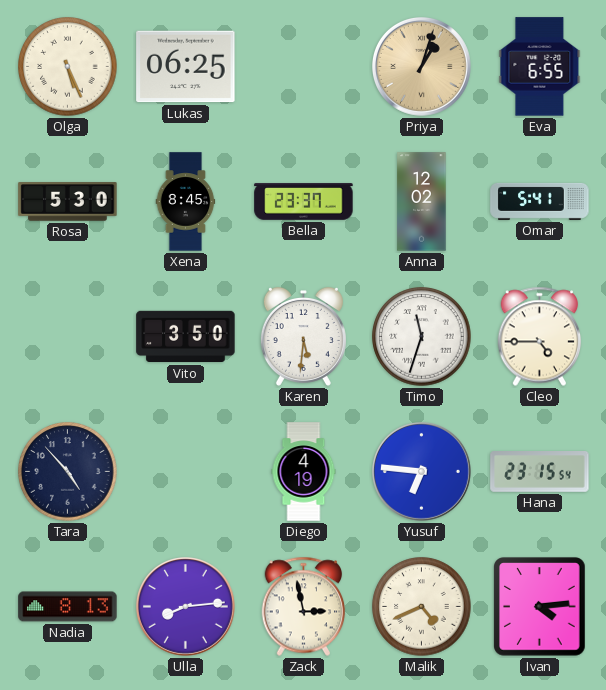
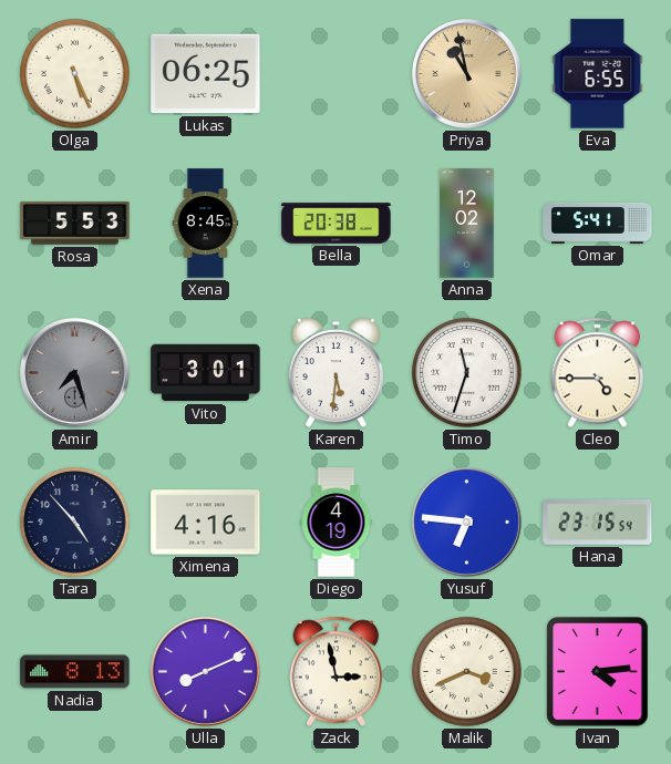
Priya: 1:03 -> 10:58
Rosa: 5:30 -> 5:53
Bella: 23:37 -> 20:38
Amir: none -> 7:27
Vito: 3:50 -> 3:01
Ximena: none -> 4:16
Ulla: 8:14 -> 8:11
Malik: 4:41 -> 3:41
